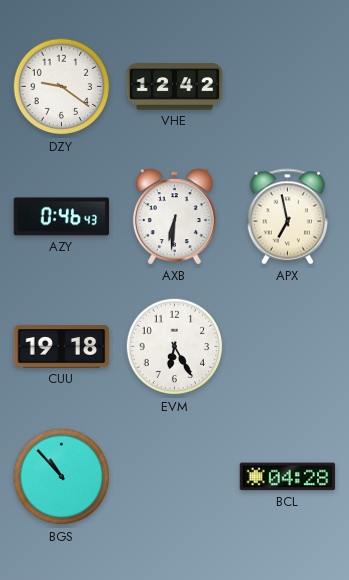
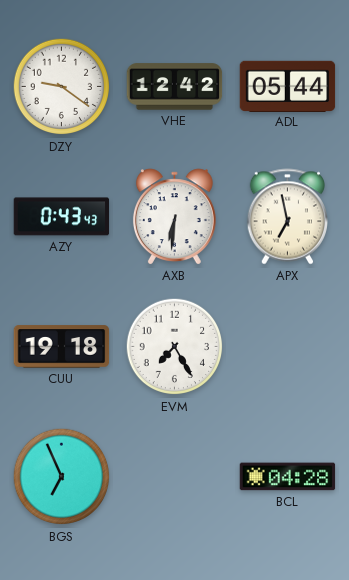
ADL: none -> 05:44
AZY: 0:46 -> 0:43
EVM: 6:25 -> 7:25
BGS: 10:53 -> 6:56
